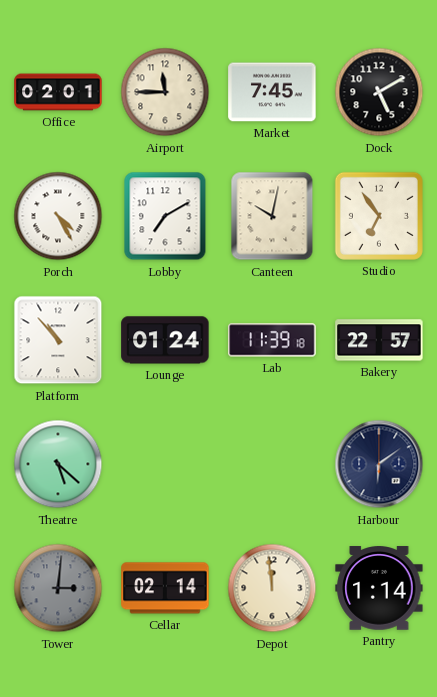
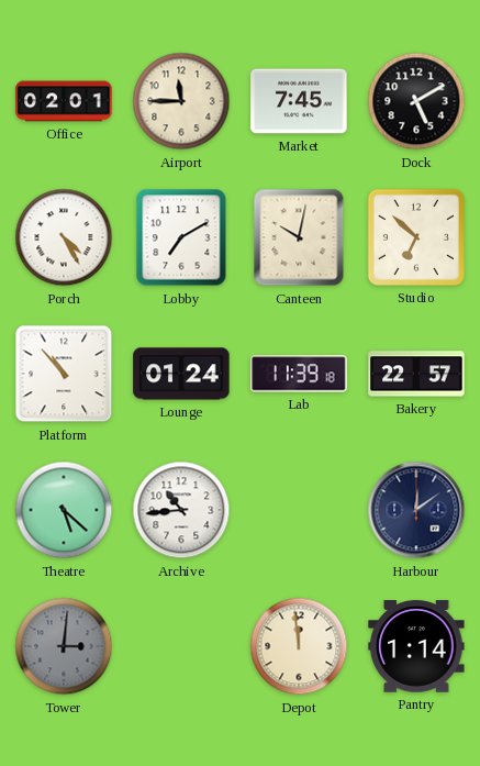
Studio: 6:54 -> 6:52
Archive: none -> 10:44
Harbour: 6:09 -> 12:09
Cellar: 02:14 -> none
